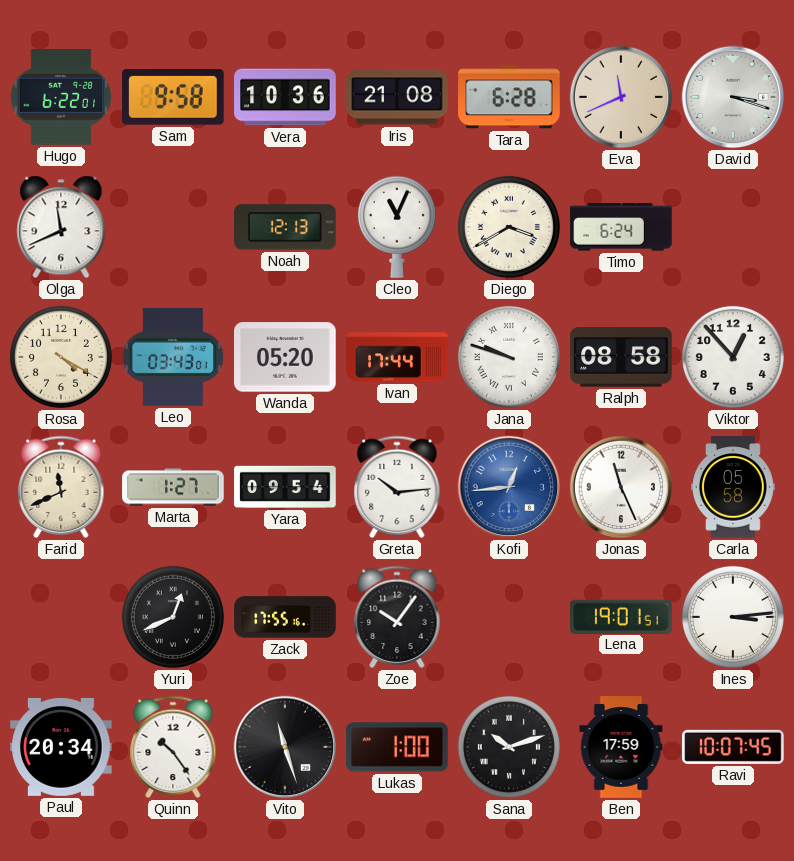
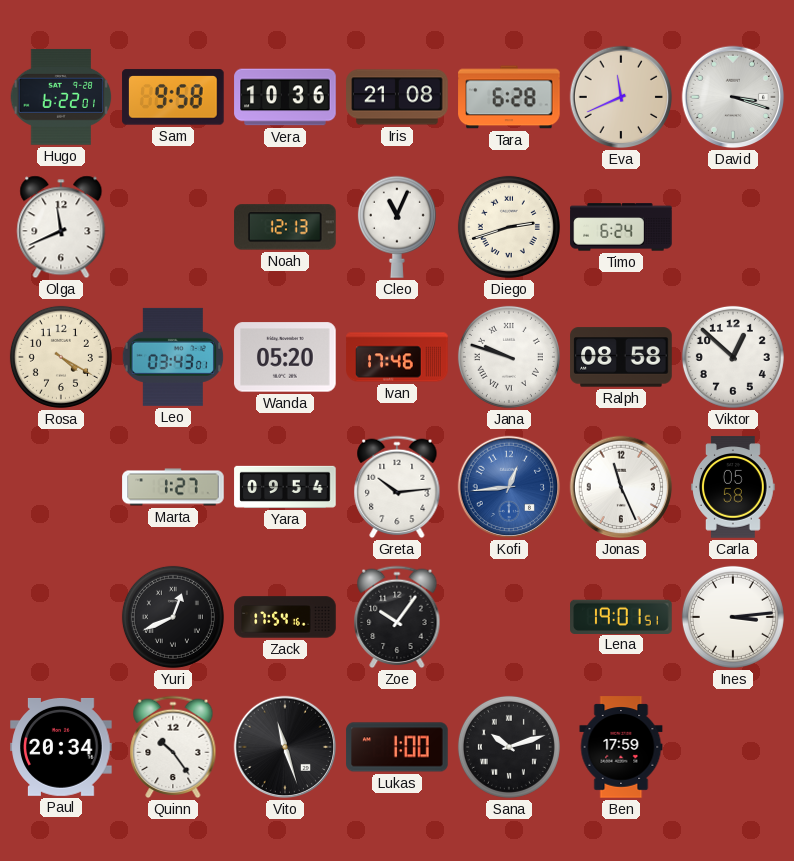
Diego: 3:40 -> 2:42
Ivan: 17:44 -> 17:46
Viktor: 12:53 -> 12:52
Farid: 11:41 -> none
Zack: 17:55 -> 17:54
Ravi: 10:07 -> none
